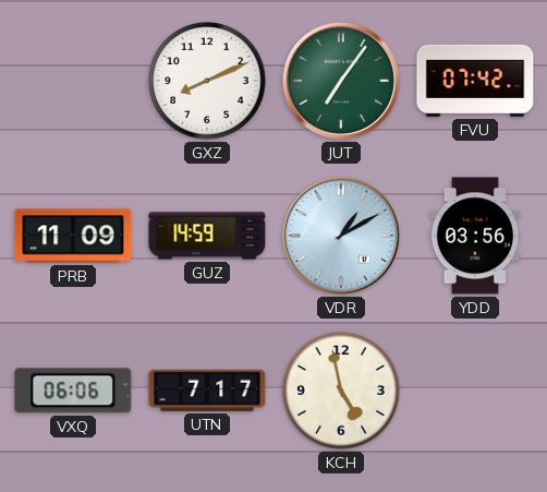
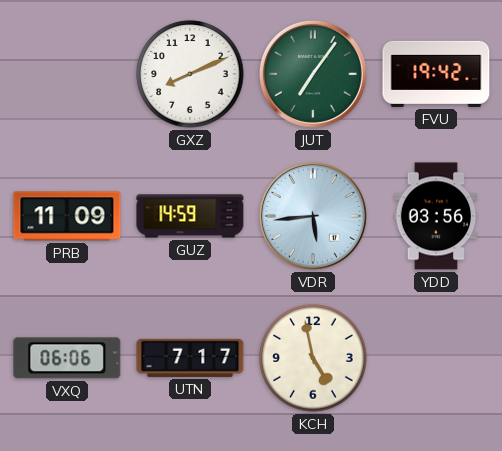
FVU: 07:42 -> 19:42
VDR: 1:10 -> 5:44
